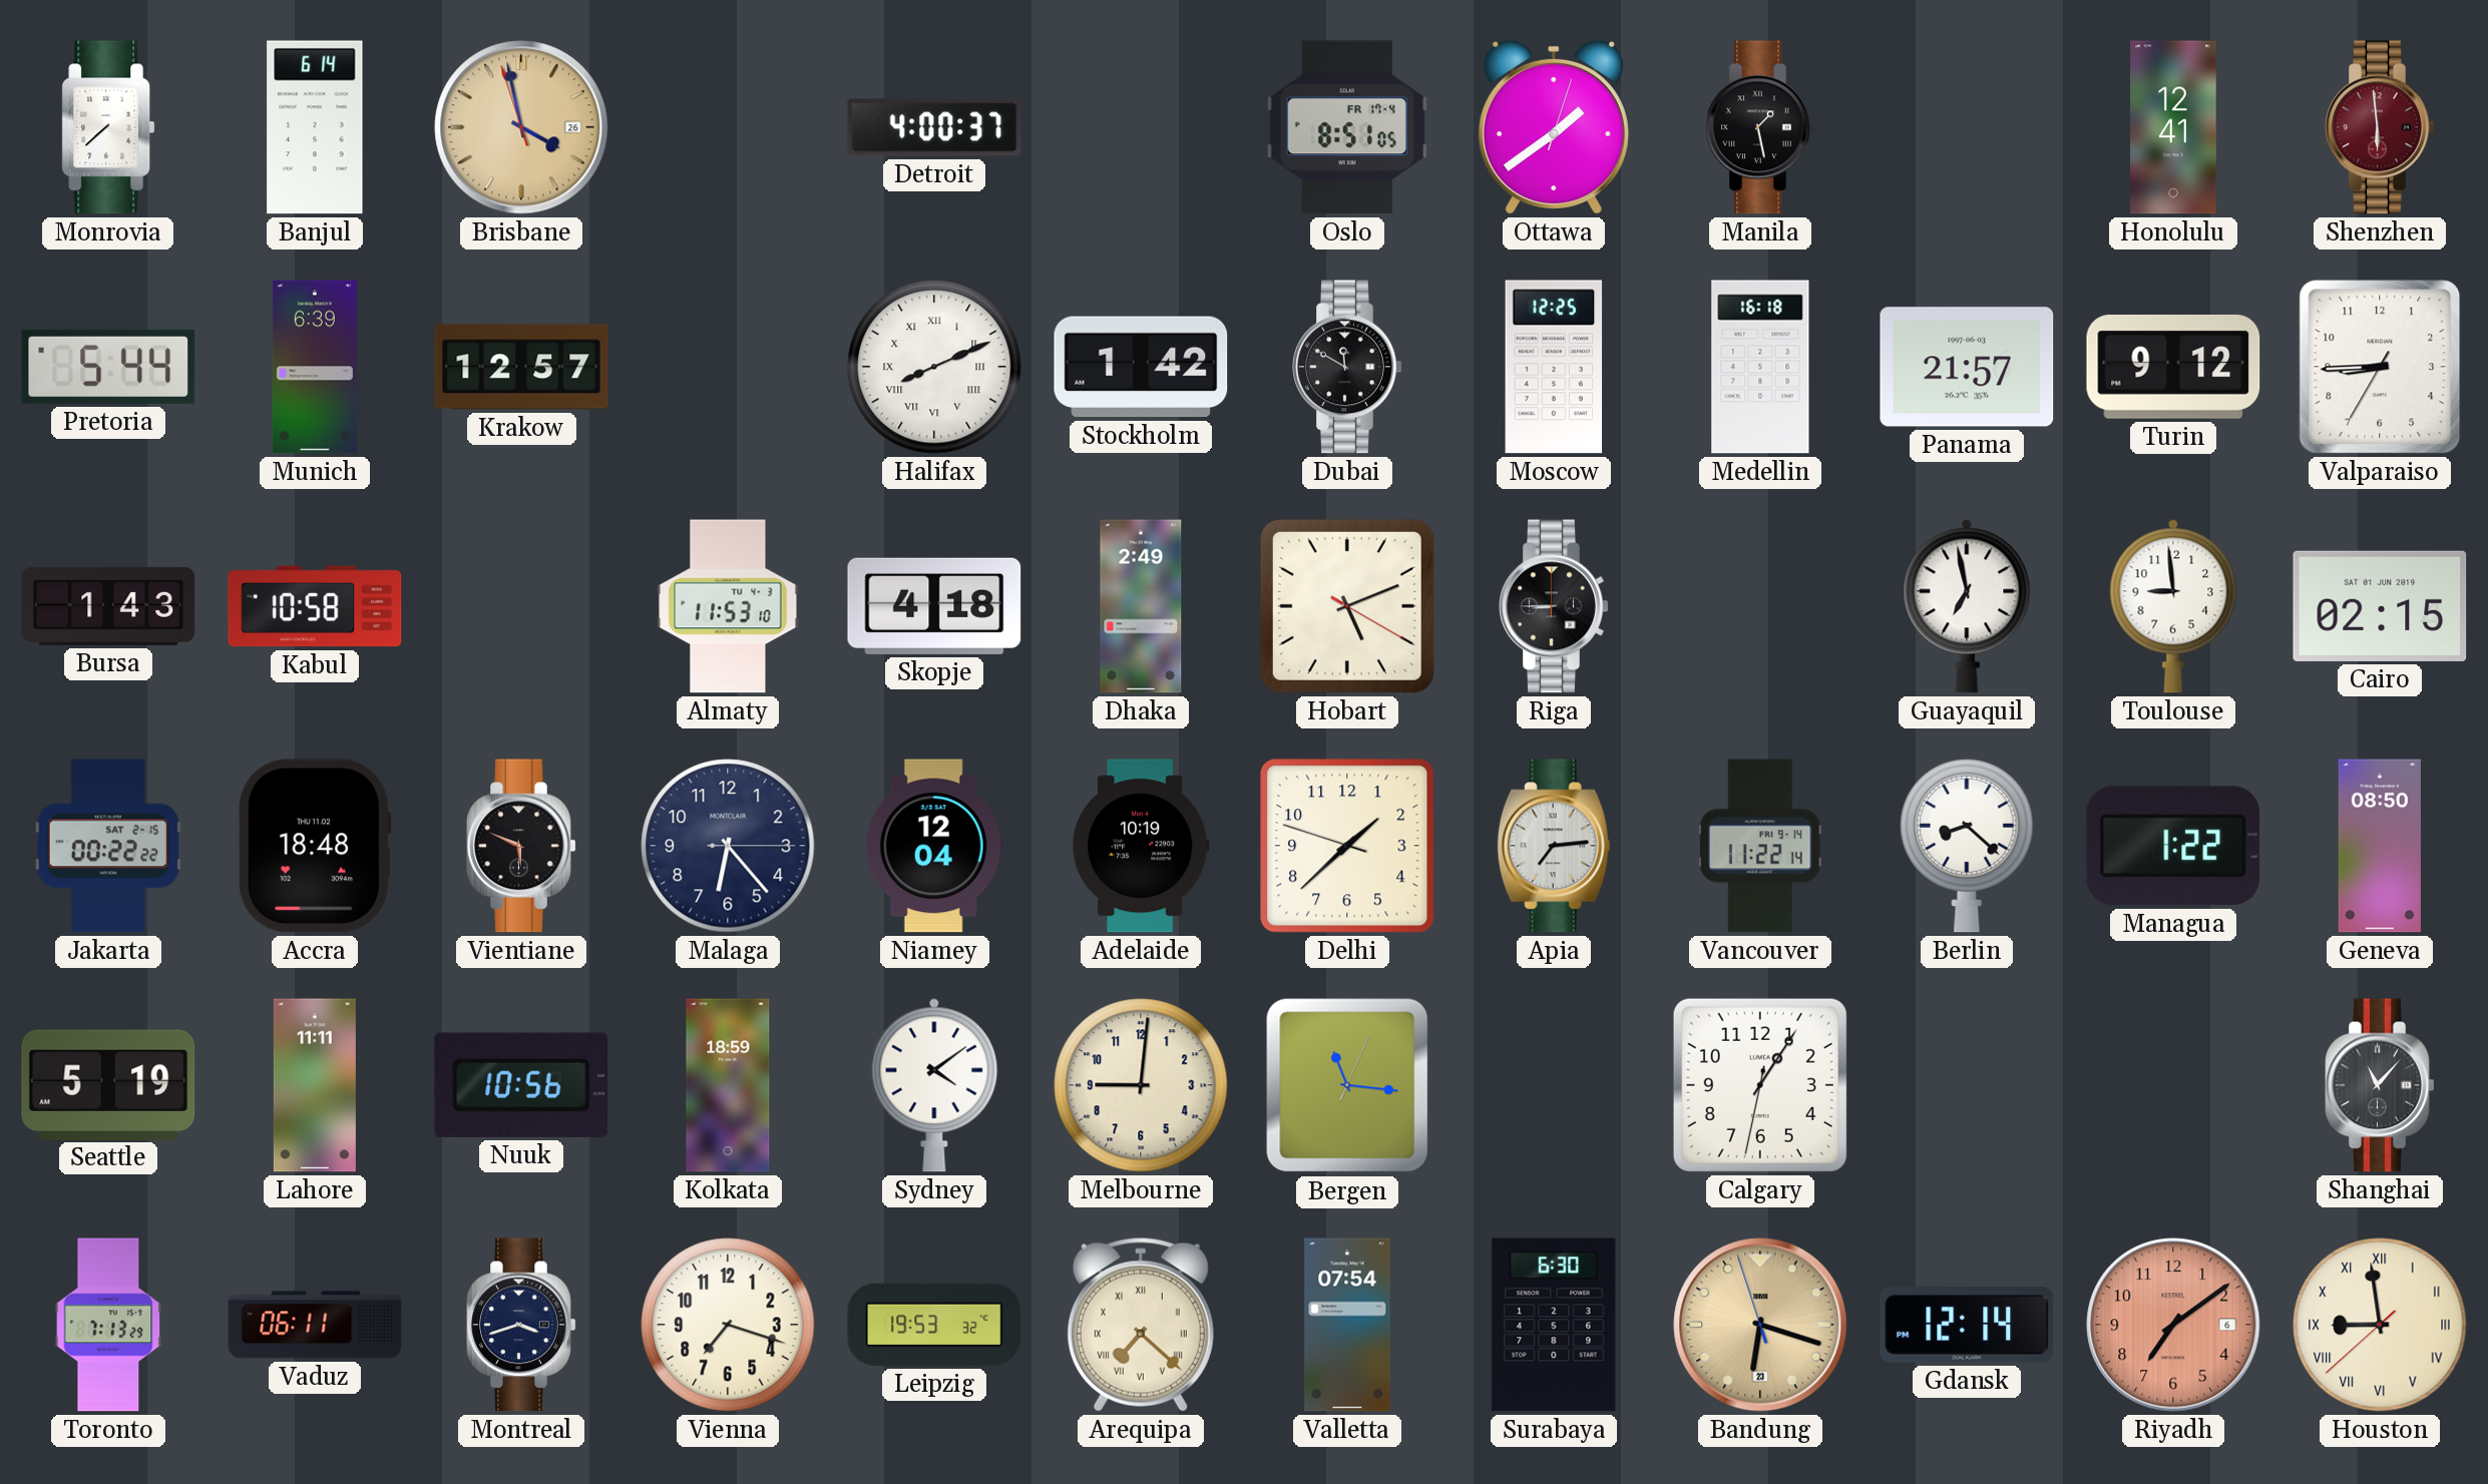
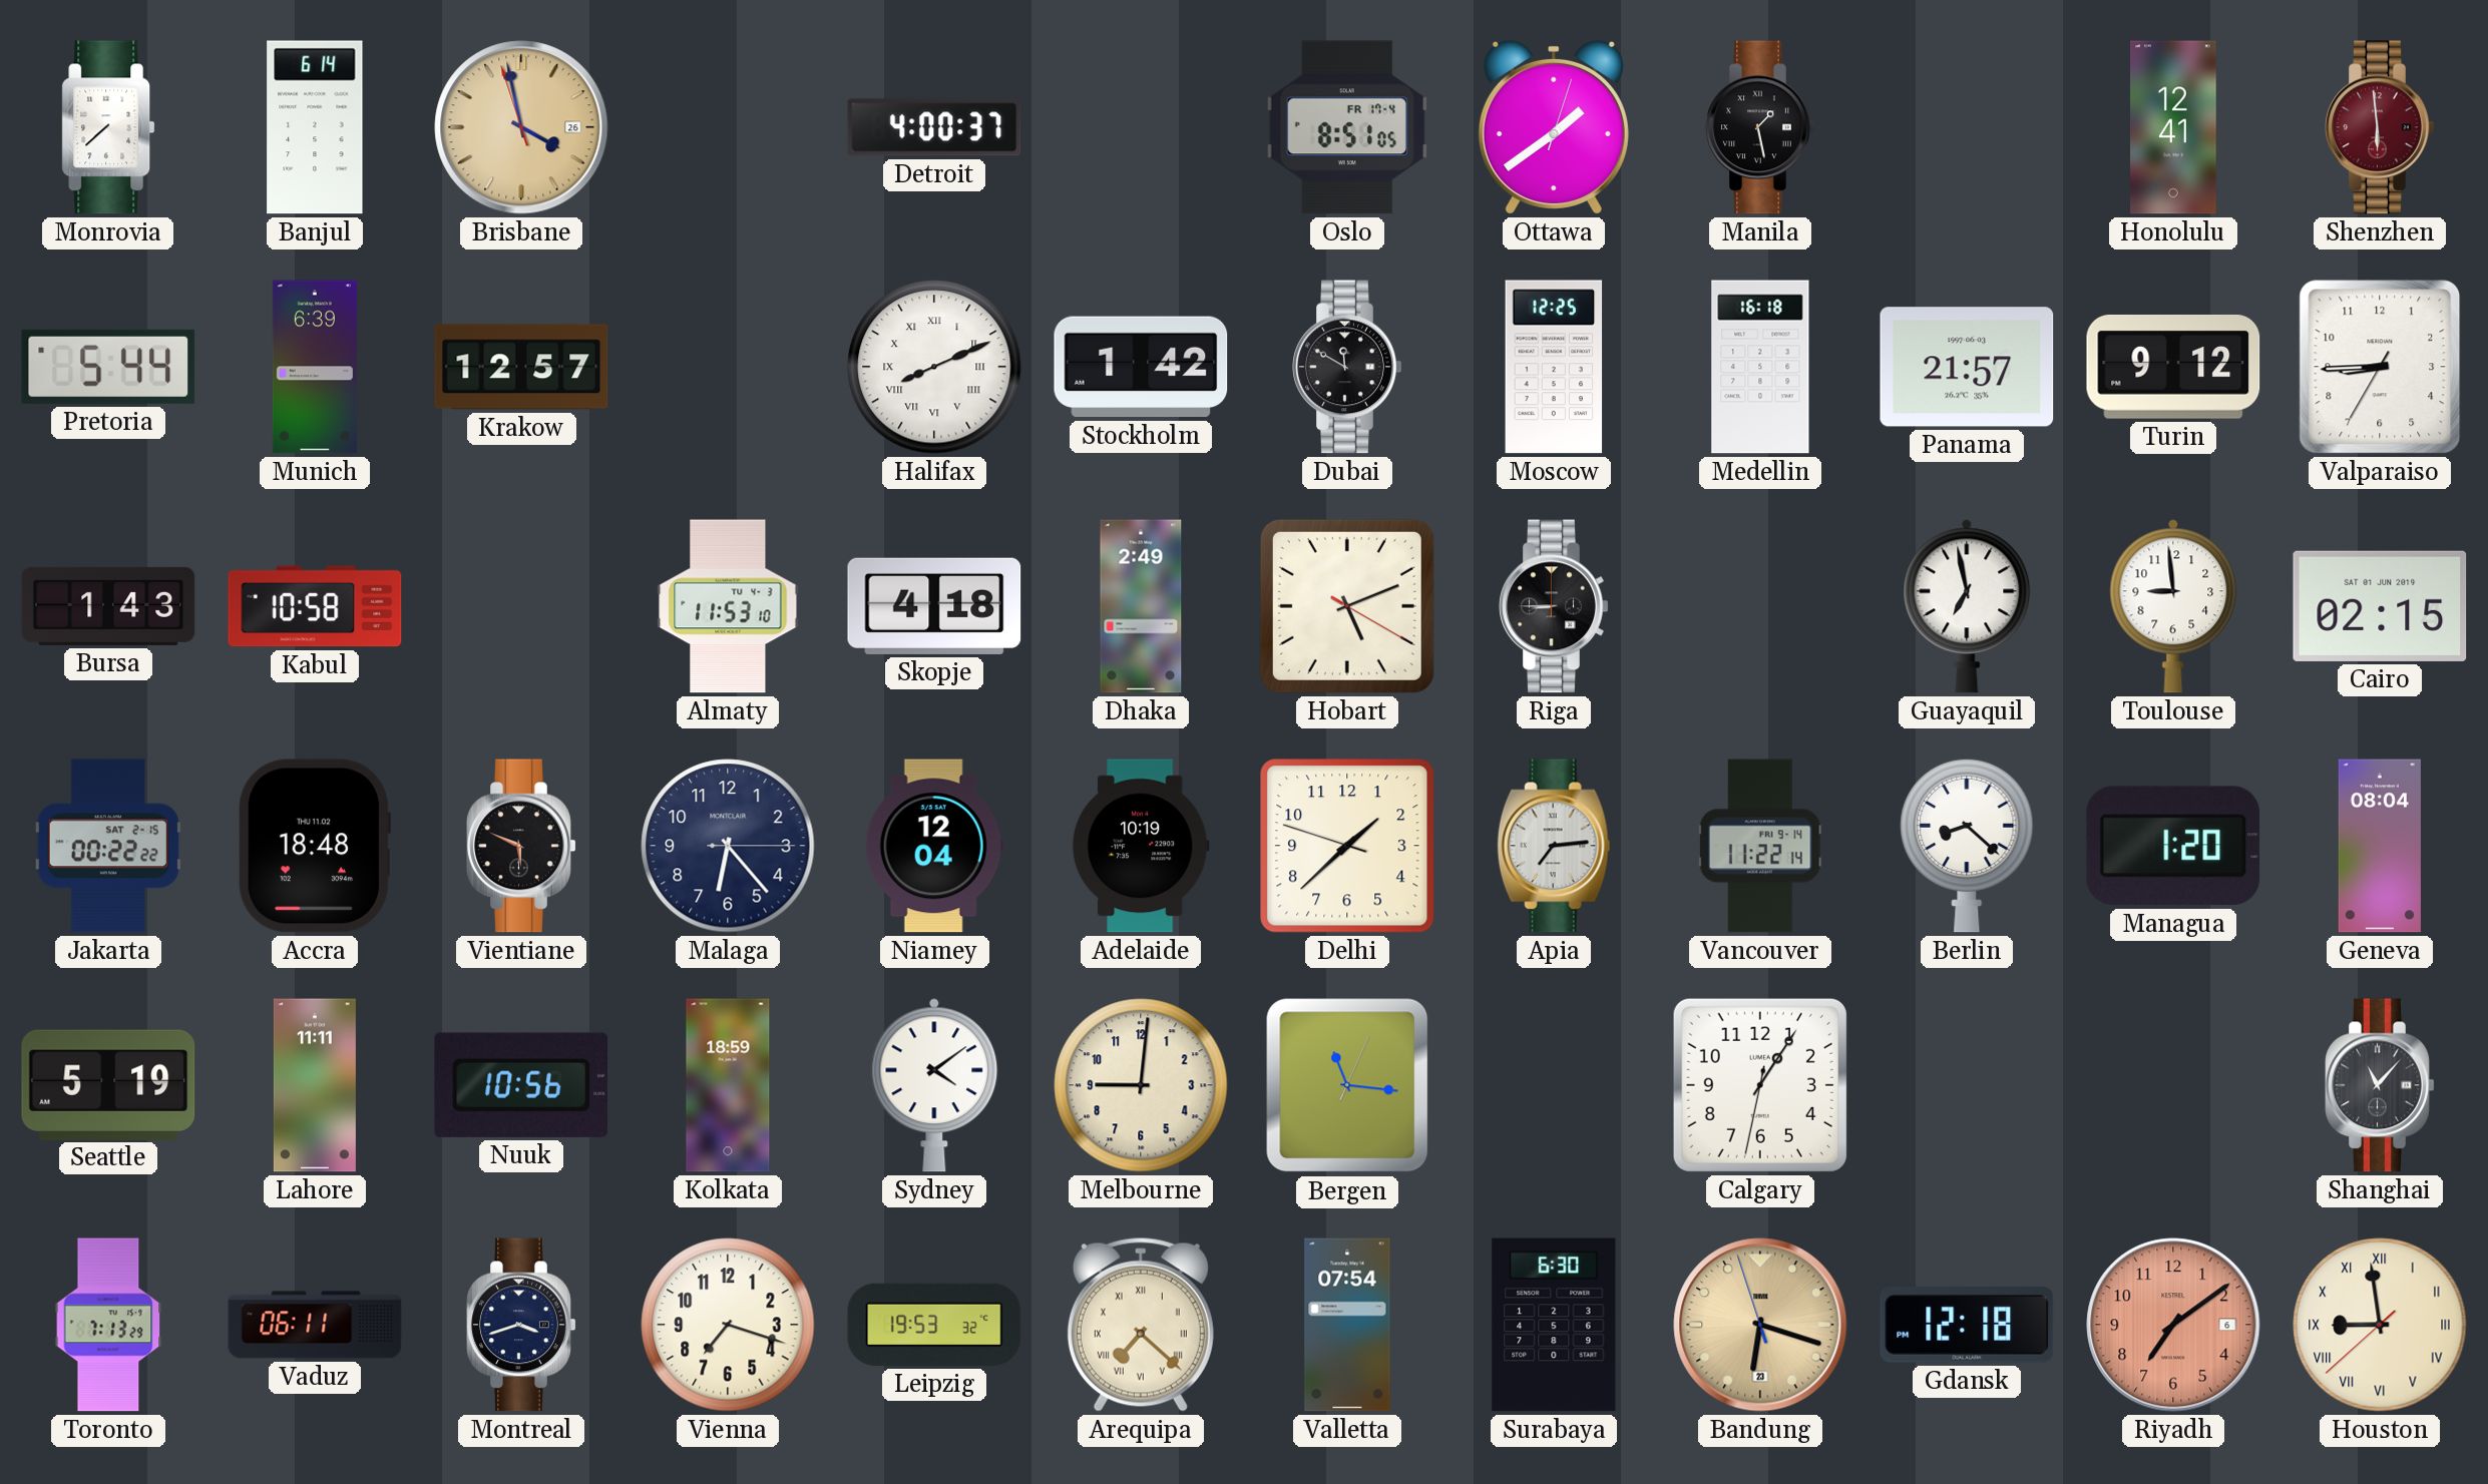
Managua: 1:22 -> 1:20
Geneva: 08:50 -> 08:04
Gdansk: 12:14 -> 12:18
